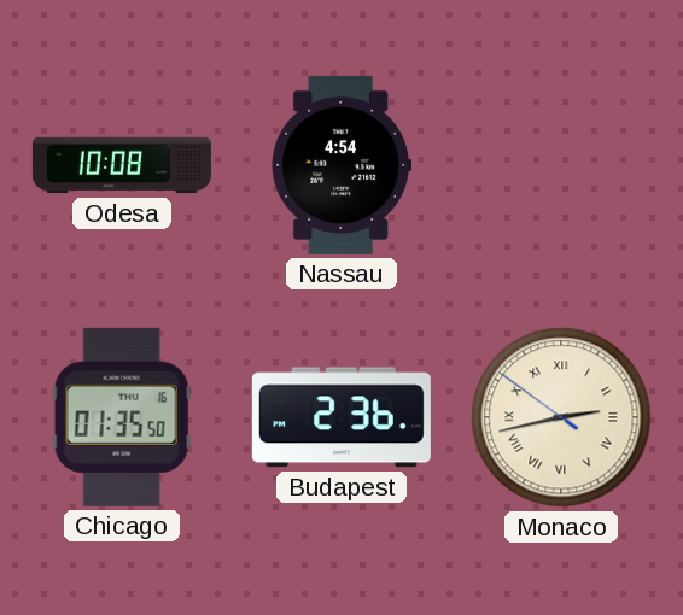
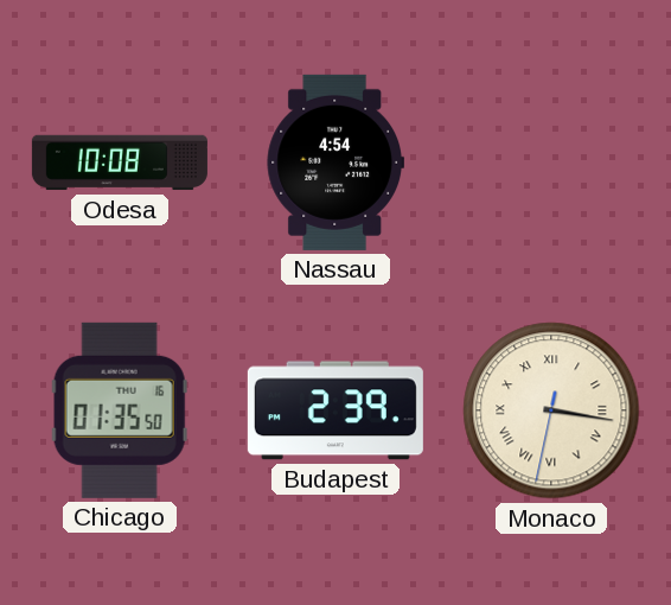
Budapest: 2:36 -> 2:39
Monaco: 2:42 -> 3:16
